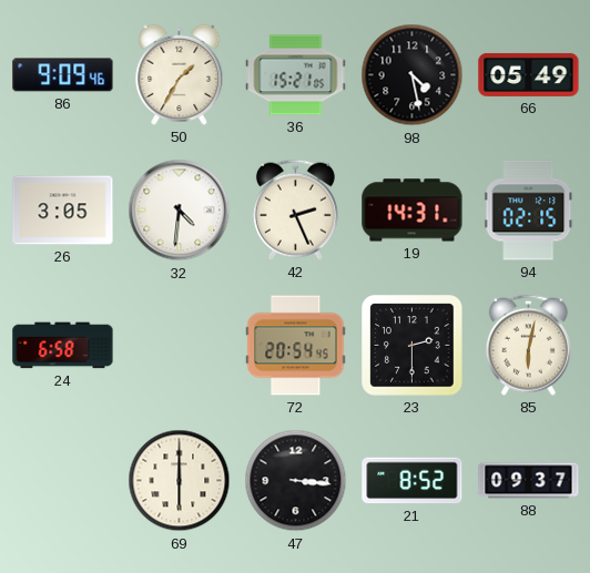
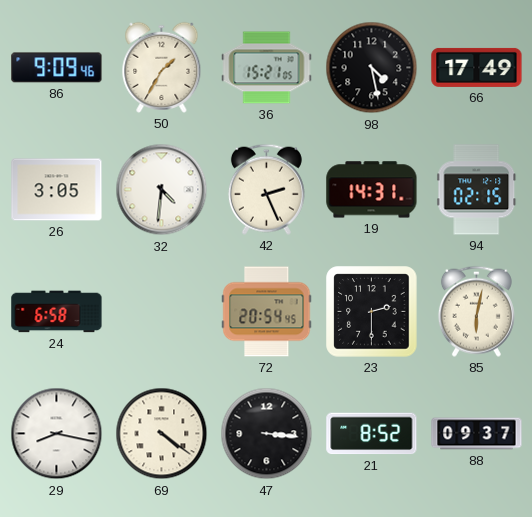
66: 05:49 -> 17:49
29: none -> 8:17
69: 6:00 -> 4:21
